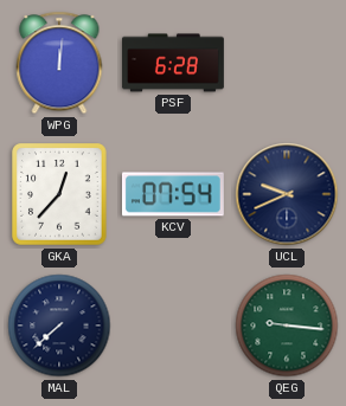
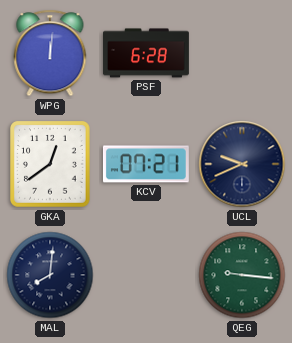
GKA: 12:37 -> 12:39
KCV: 07:54 -> 07:21
MAL: 7:38 -> 8:01
